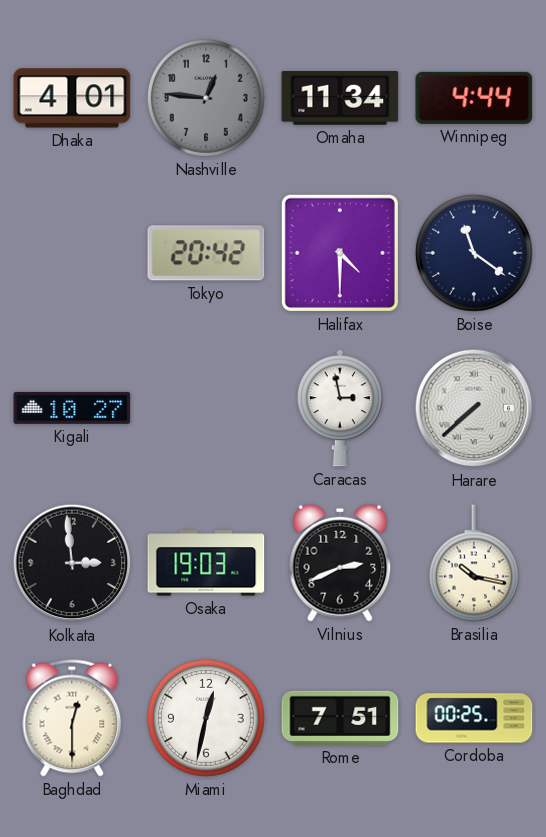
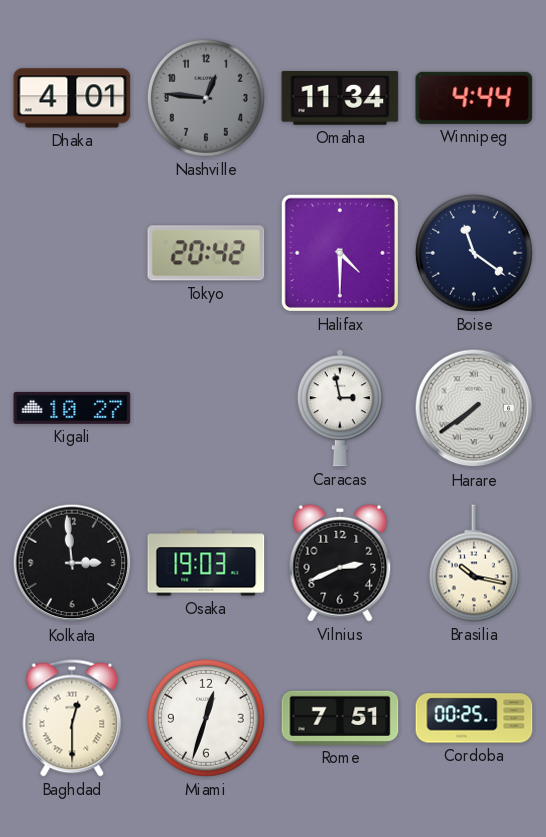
Harare: 7:38 -> 7:39
Miami: 12:32 -> 12:33
